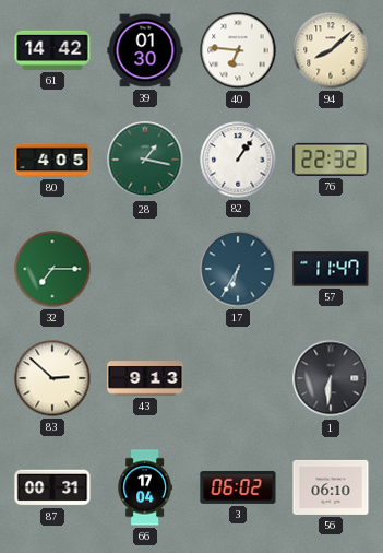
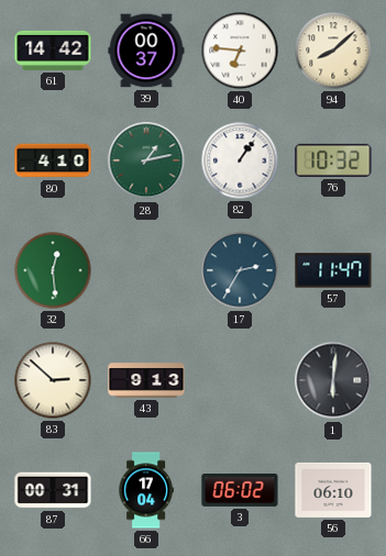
39: 01:30 -> 00:37
80: 4:05 -> 4:10
28: 1:17 -> 1:13
76: 22:32 -> 10:32
32: 7:15 -> 12:29
17: 6:35 -> 2:35
1: 6:31 -> 6:01
